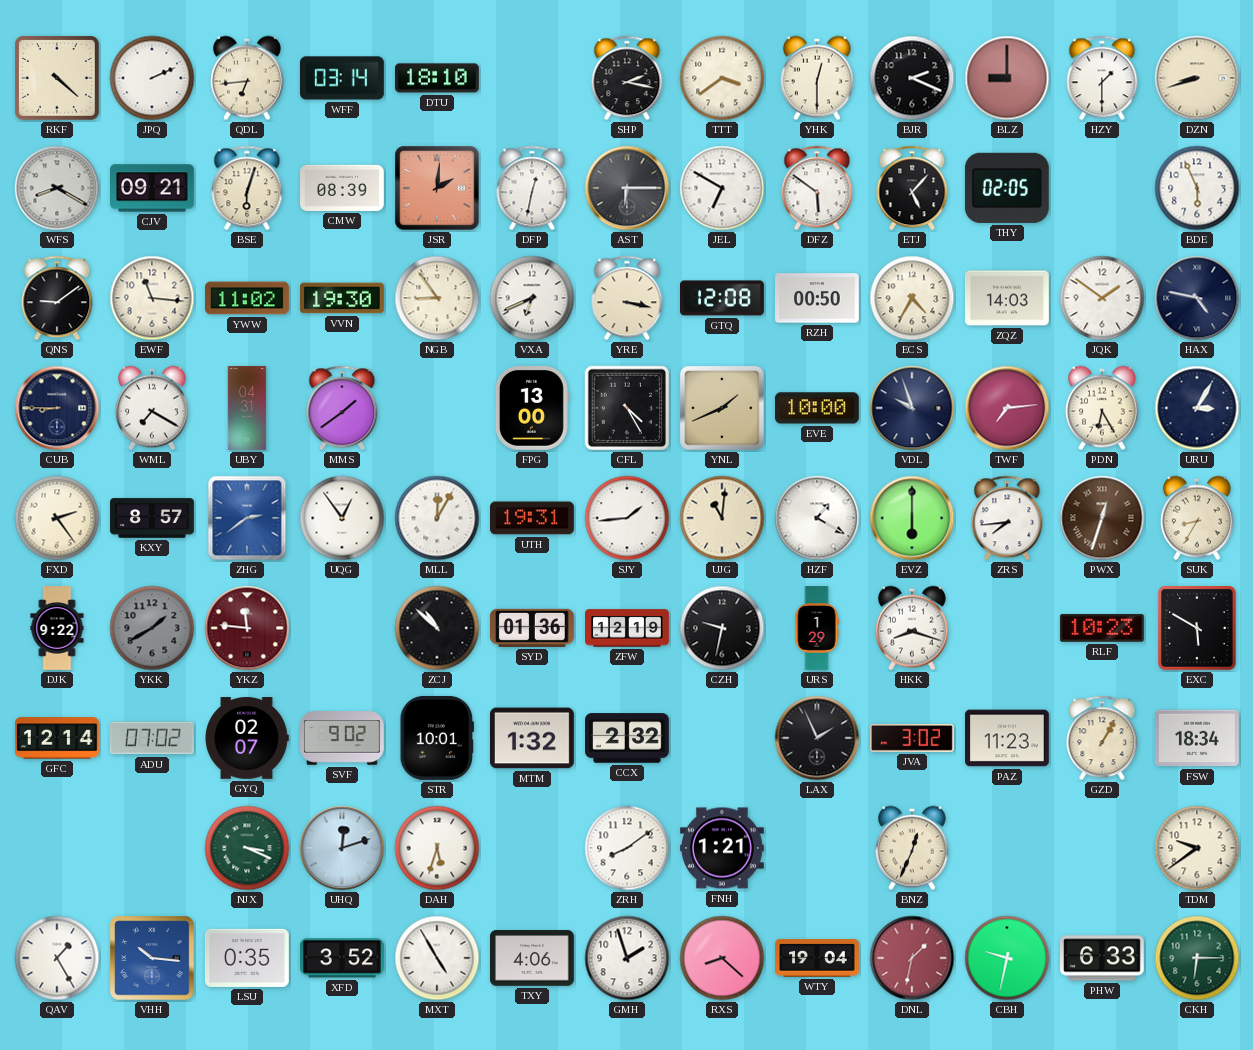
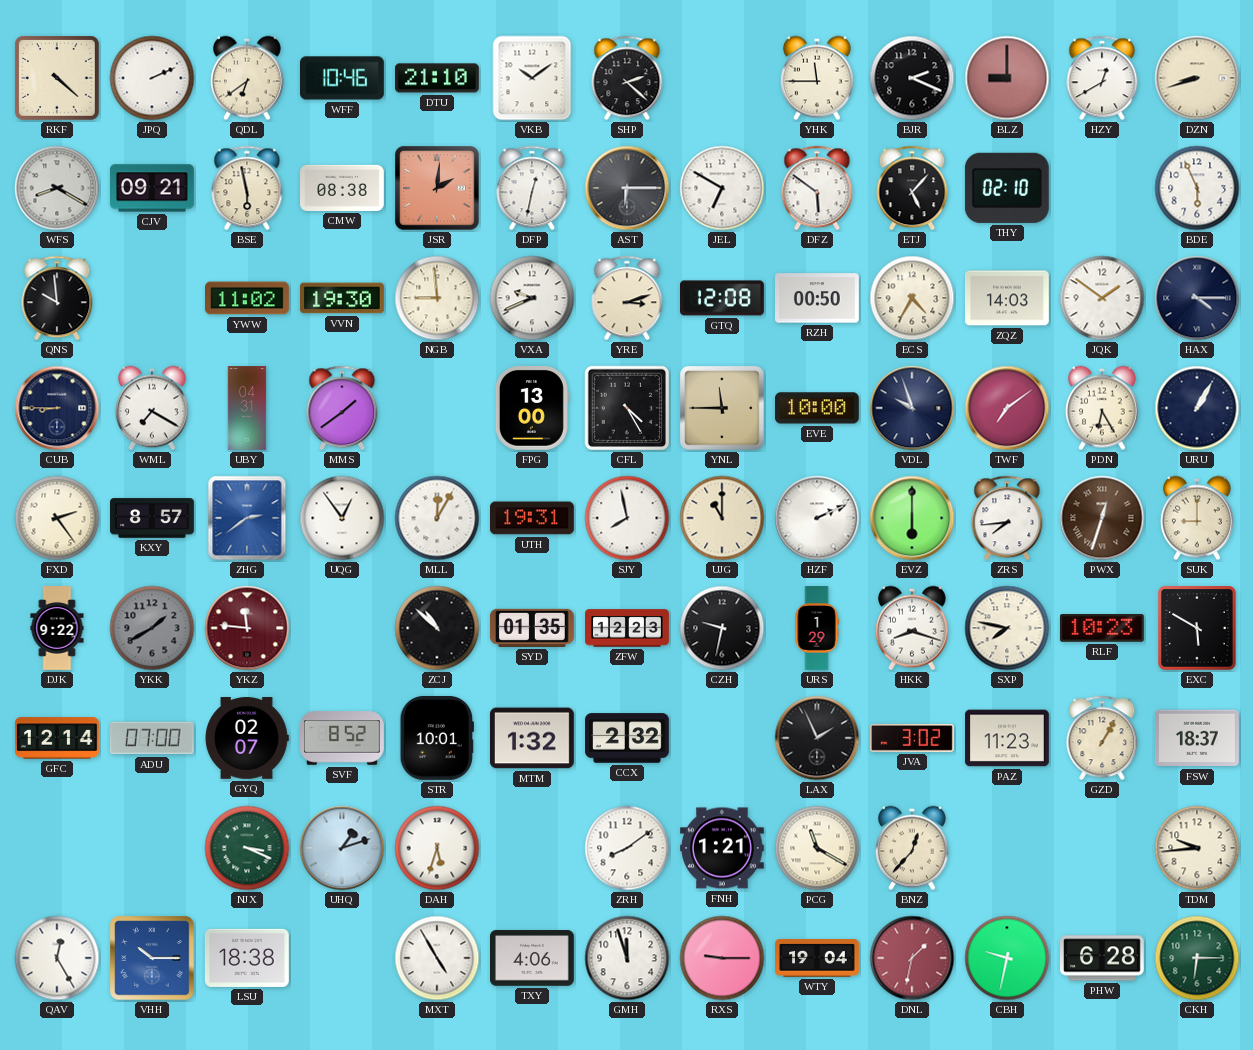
QDL: 6:44 -> 6:39
WFF: 03:14 -> 10:46
DTU: 18:10 -> 21:10
VKB: none -> 10:09
SHP: 2:17 -> 2:22
TTT: 3:39 -> none
YHK: 12:30 -> 11:45
HZY: 1:30 -> 12:40
BSE: 6:03 -> 5:58
CMW: 08:39 -> 08:38
THY: 02:05 -> 02:10
QNS: 9:09 -> 9:59
EWF: 11:16 -> none
NGB: 8:54 -> 8:59
VXA: 6:41 -> 9:41
YRE: 3:17 -> 3:12
HAX: 4:47 -> 4:15
YNL: 1:41 -> 11:45
TWF: 7:14 -> 7:09
URU: 3:05 -> 1:05
SJY: 1:44 -> 7:58
UJG: 11:01 -> 11:00
HZF: 1:20 -> 2:11
SUK: 8:35 -> 9:00
SYD: 01:36 -> 01:35
ZFW: 12:19 -> 12:23
SXP: none -> 7:47
ADU: 07:02 -> 07:00
SVF: 9:02 -> 8:52
FSW: 18:34 -> 18:37
UHQ: 12:12 -> 1:12
PCG: none -> 11:20
BNZ: 12:34 -> 12:37
TDM: 9:39 -> 9:44
QAV: 1:25 -> 12:25
VHH: 10:16 -> 10:15
LSU: 0:35 -> 18:38
XFD: 3:52 -> none
GMH: 1:57 -> 11:57
RXS: 8:22 -> 9:15
PHW: 6:33 -> 6:28
